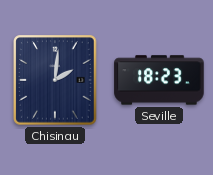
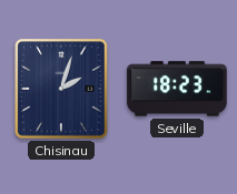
Chisinau: 2:01 -> 2:03
